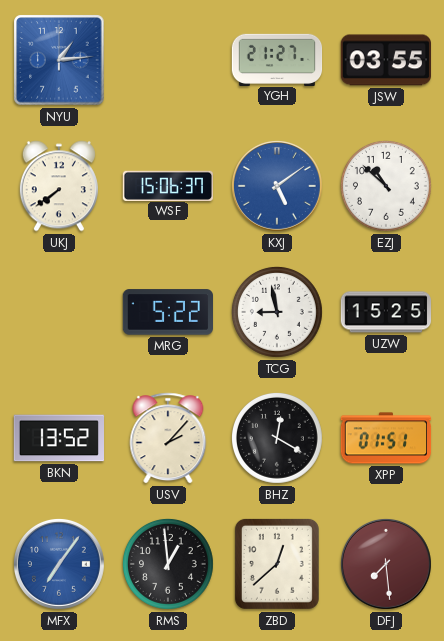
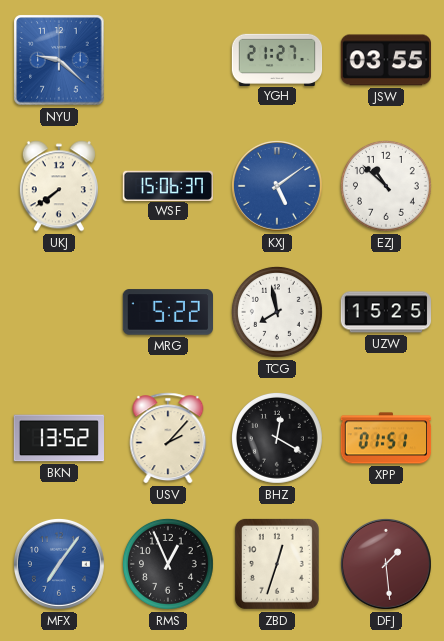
NYU: 1:14 -> 9:22
TCG: 8:58 -> 7:58
RMS: 12:59 -> 12:56
ZBD: 12:38 -> 12:33
DFJ: 7:29 -> 1:29
